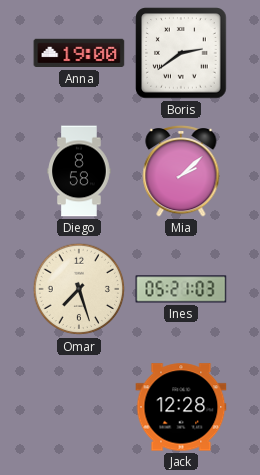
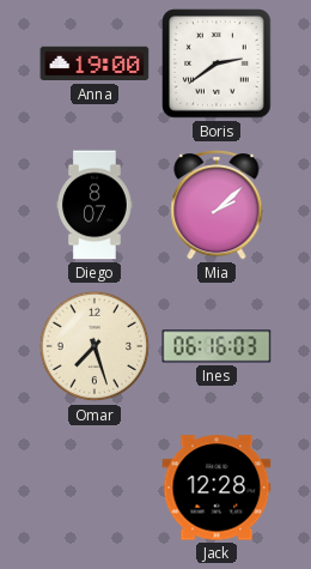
Diego: 8:58 -> 8:07
Ines: 05:21 -> 06:16
